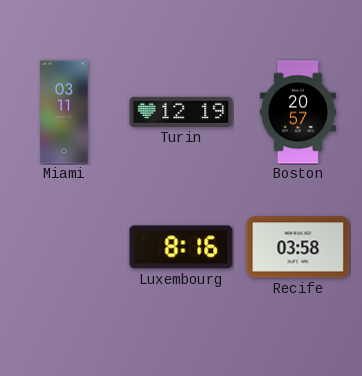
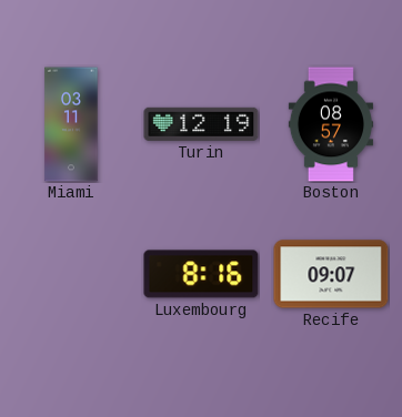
Boston: 20:57 -> 08:57
Recife: 03:58 -> 09:07
